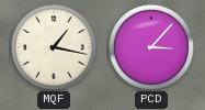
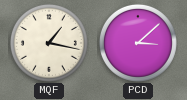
PCD: 3:07 -> 3:08
